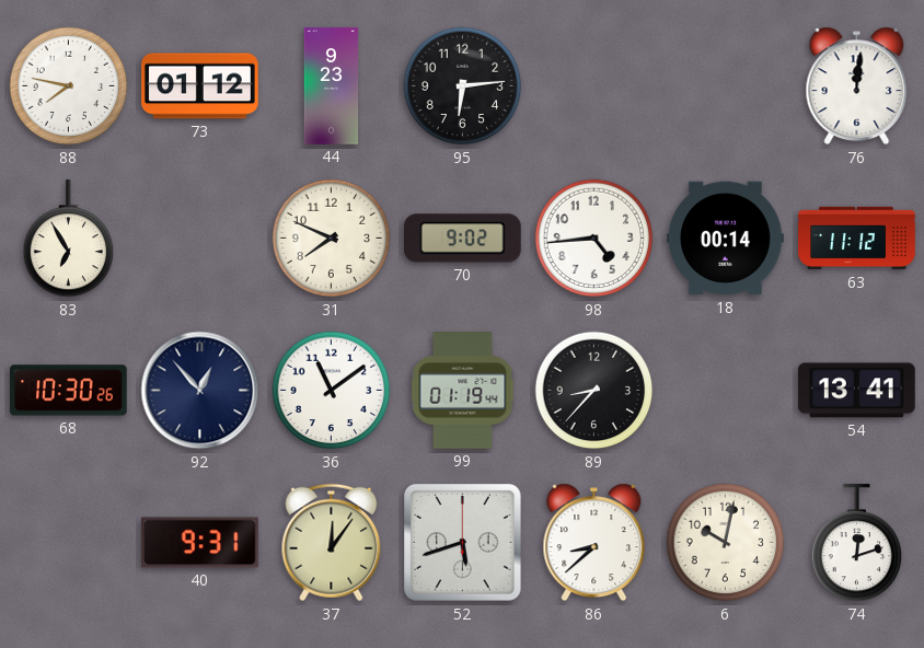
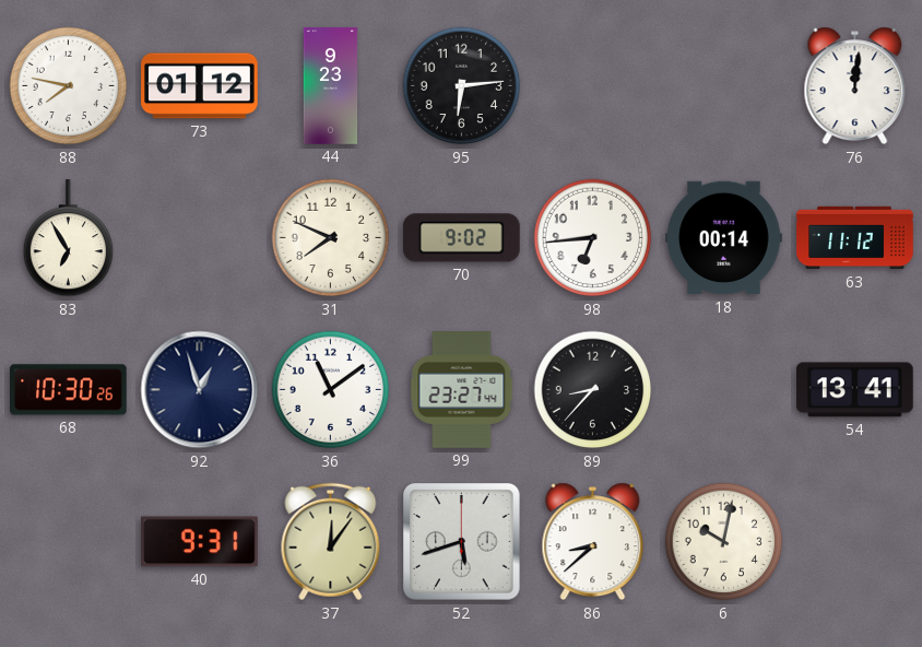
98: 4:44 -> 6:44
92: 12:53 -> 12:57
99: 01:19 -> 23:27
74: 12:12 -> none
